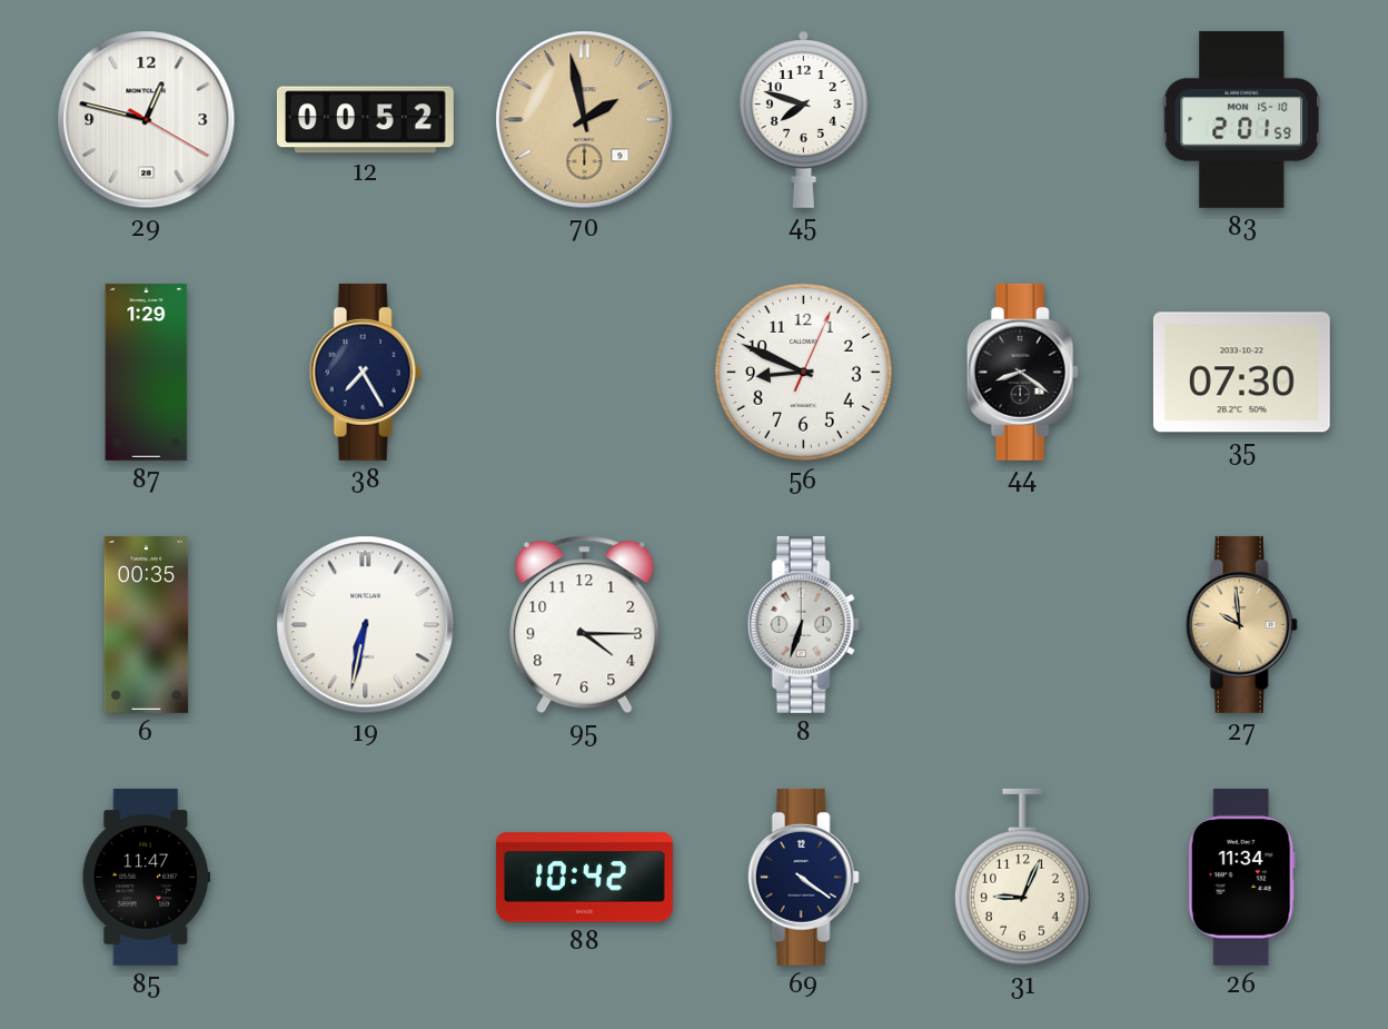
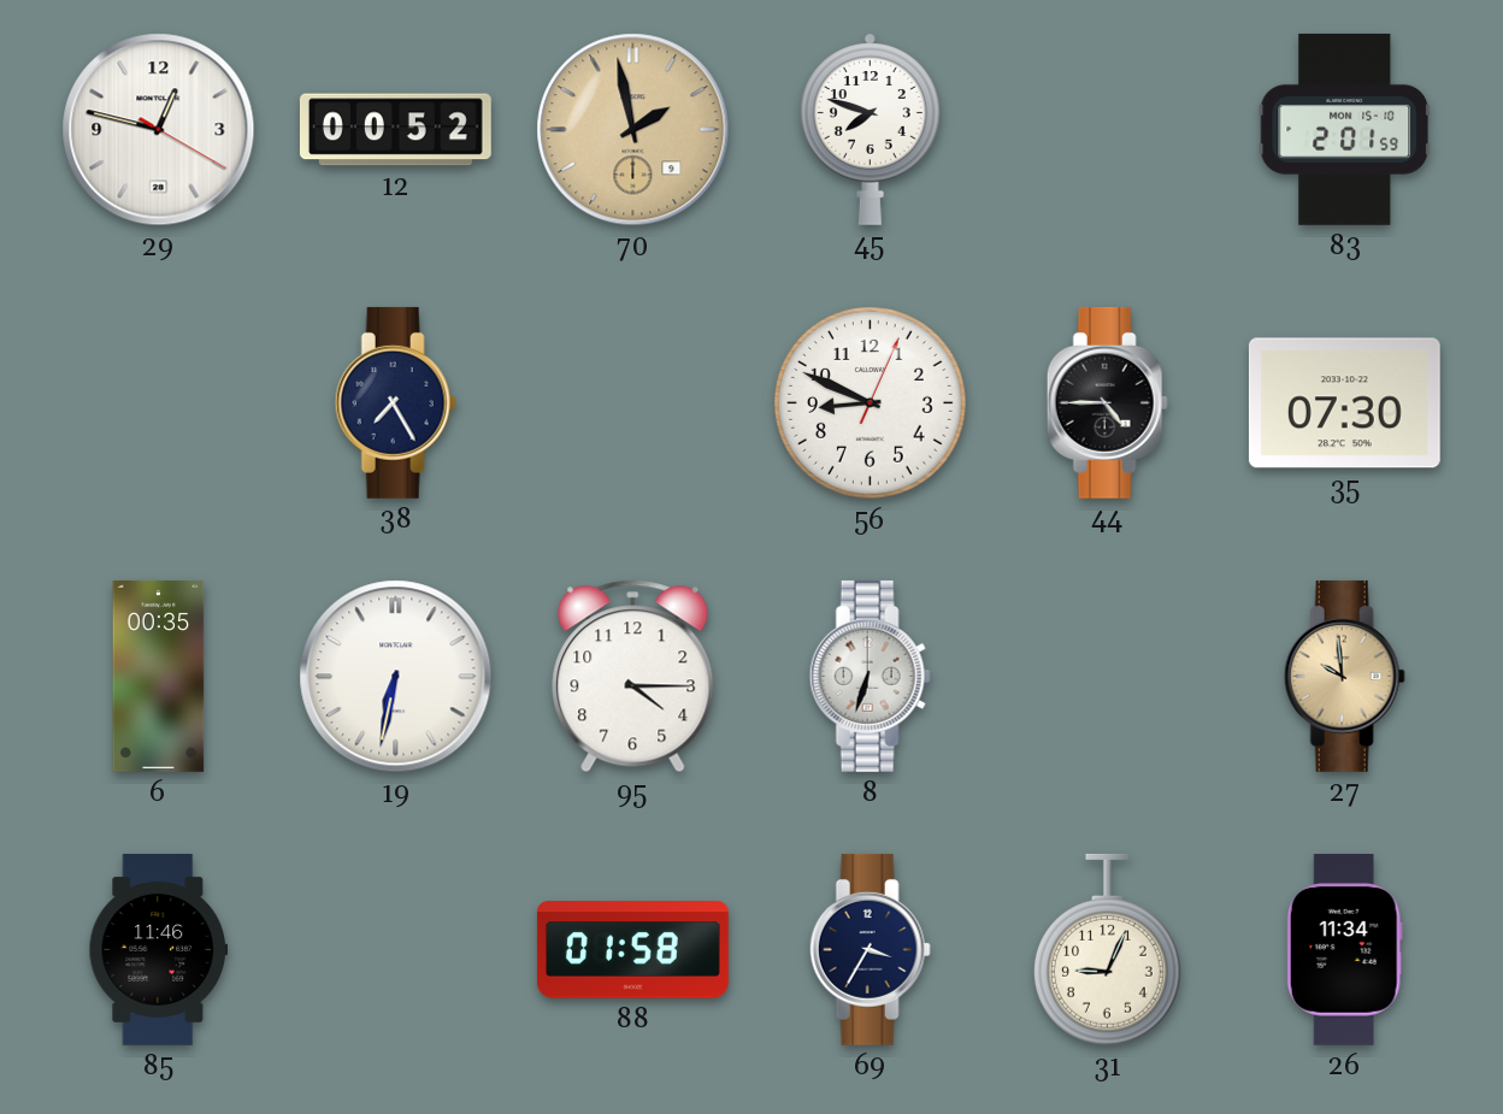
87: 1:29 -> none
44: 8:21 -> 4:45
85: 11:47 -> 11:46
88: 10:42 -> 01:58
69: 4:21 -> 3:35
